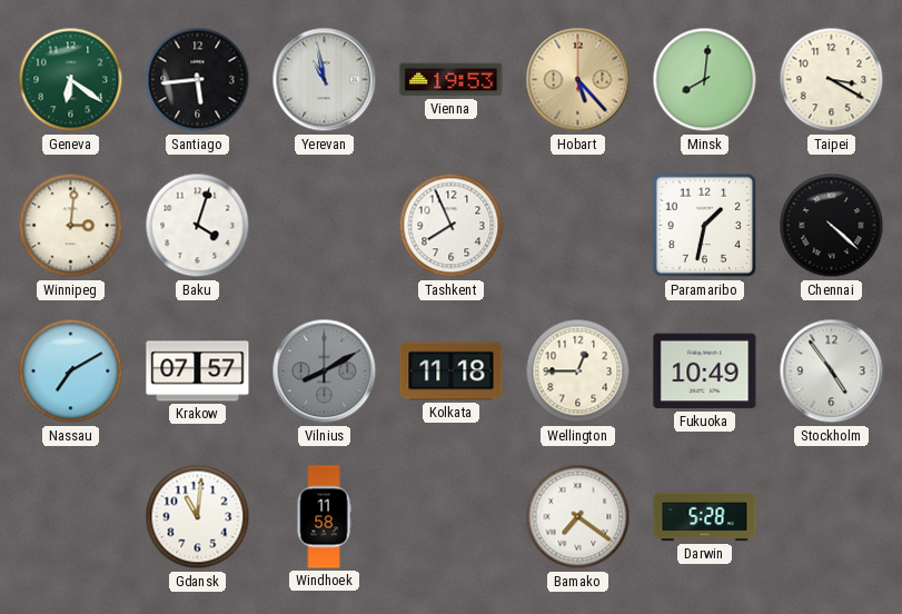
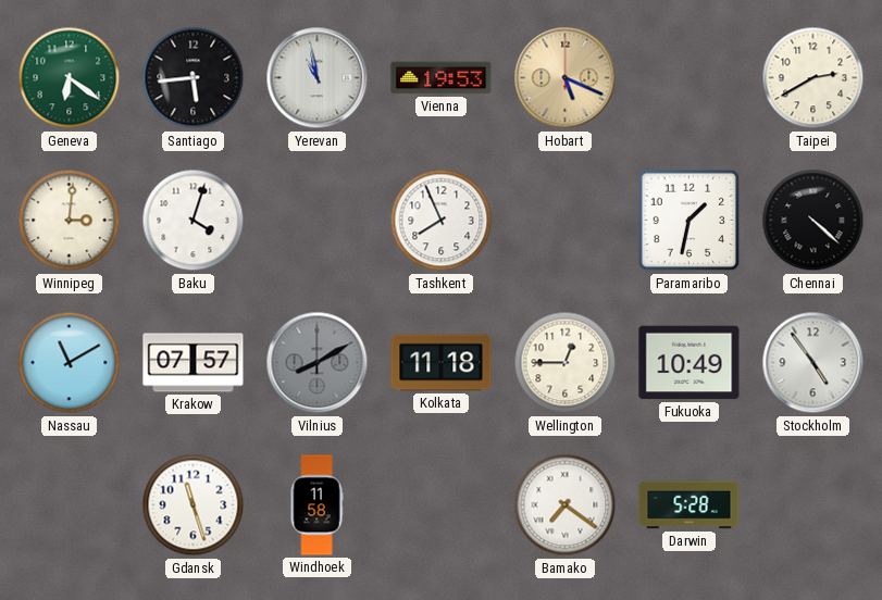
Hobart: 5:23 -> 5:19
Minsk: 8:01 -> none
Taipei: 3:20 -> 2:40
Nassau: 7:10 -> 11:10
Gdansk: 11:01 -> 11:27
